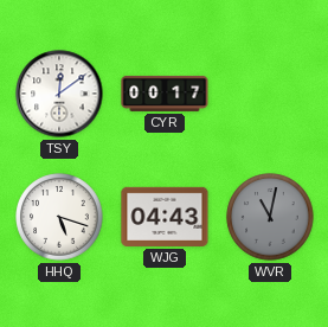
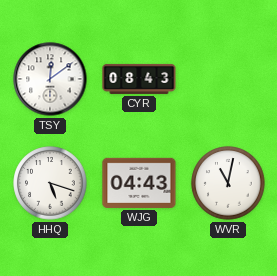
CYR: 00:17 -> 08:43
WVR dial: grey -> white
